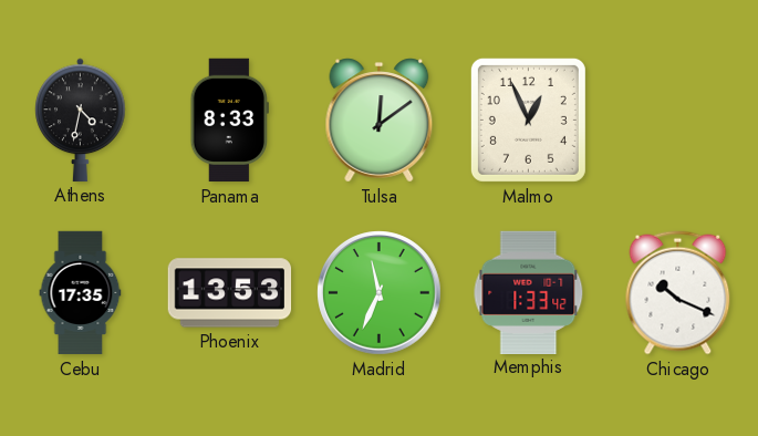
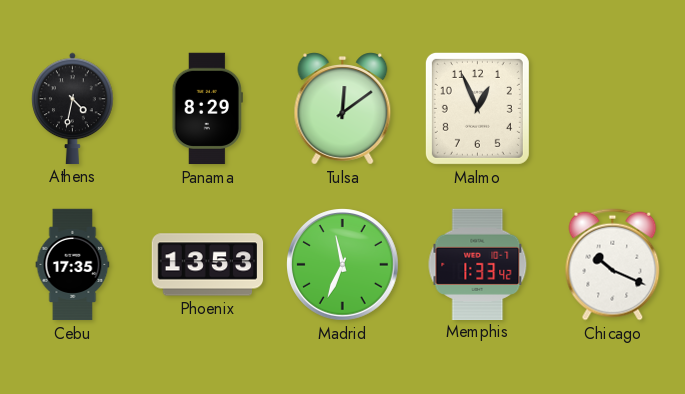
Panama: 8:33 -> 8:29
